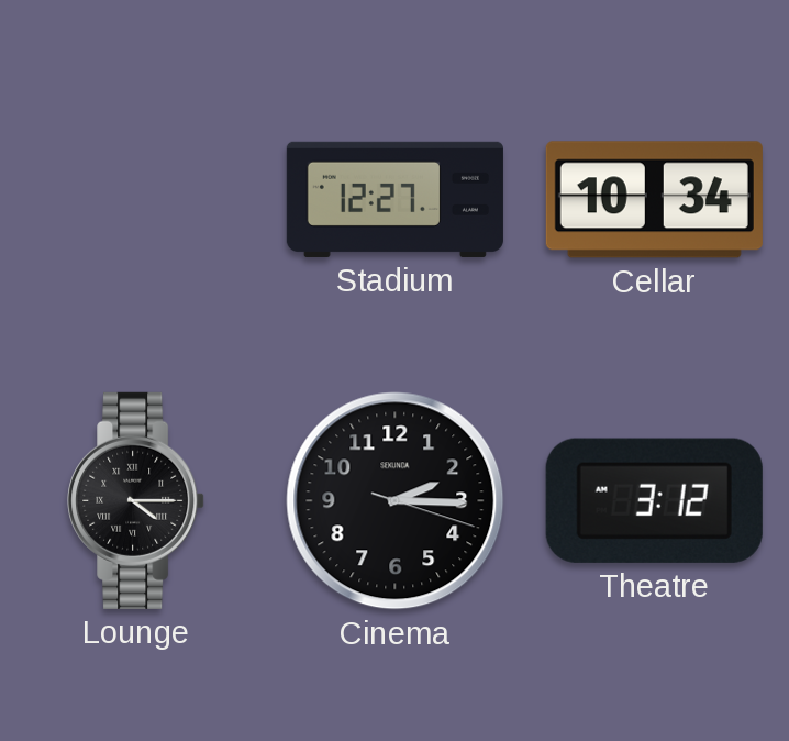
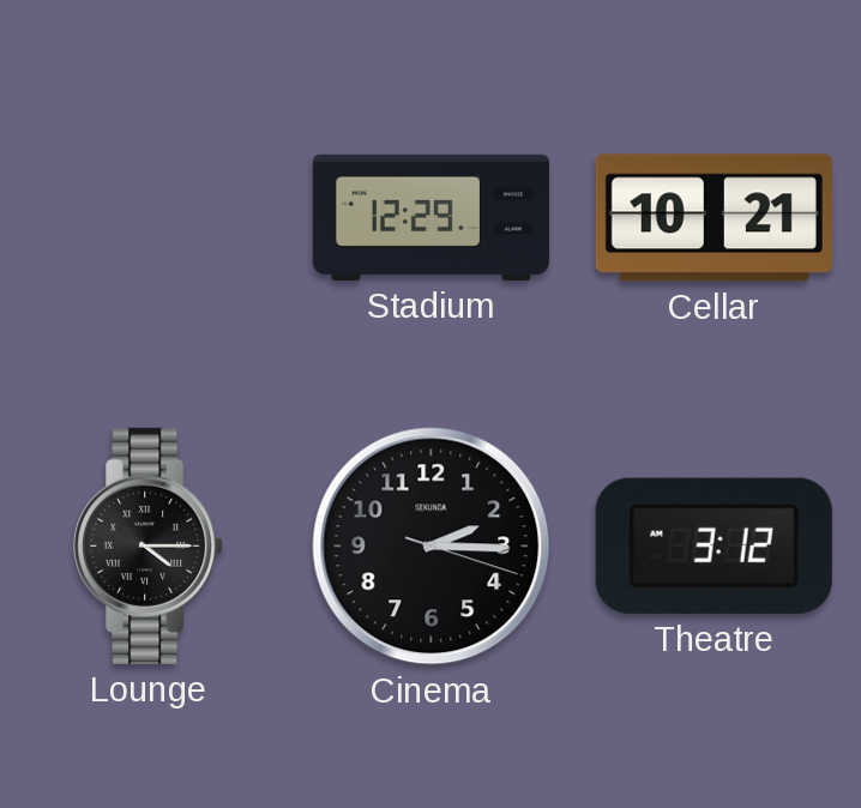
Stadium: 12:27 -> 12:29
Cellar: 10:34 -> 10:21
